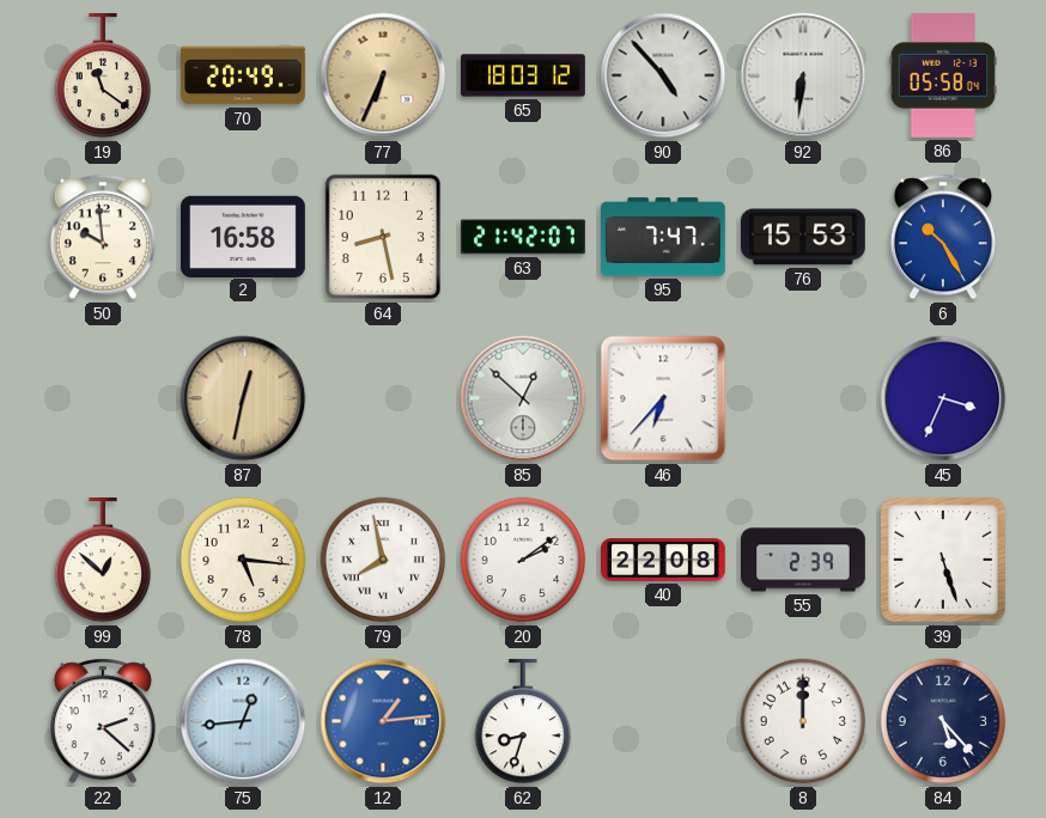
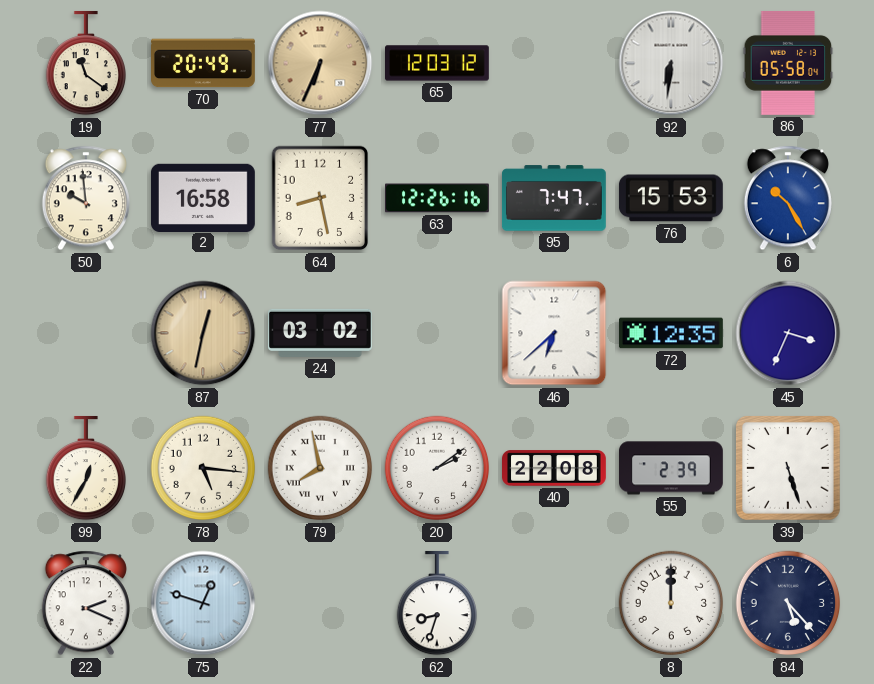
65: 18:03 -> 12:03
90: 4:53 -> none
63: 21:42 -> 12:26
24: none -> 03:02
85: 12:52 -> none
46: 6:37 -> 6:38
72: none -> 12:35
99: 12:52 -> 12:35
22: 2:22 -> 2:19
75: 12:44 -> 12:48
12: 1:14 -> none
